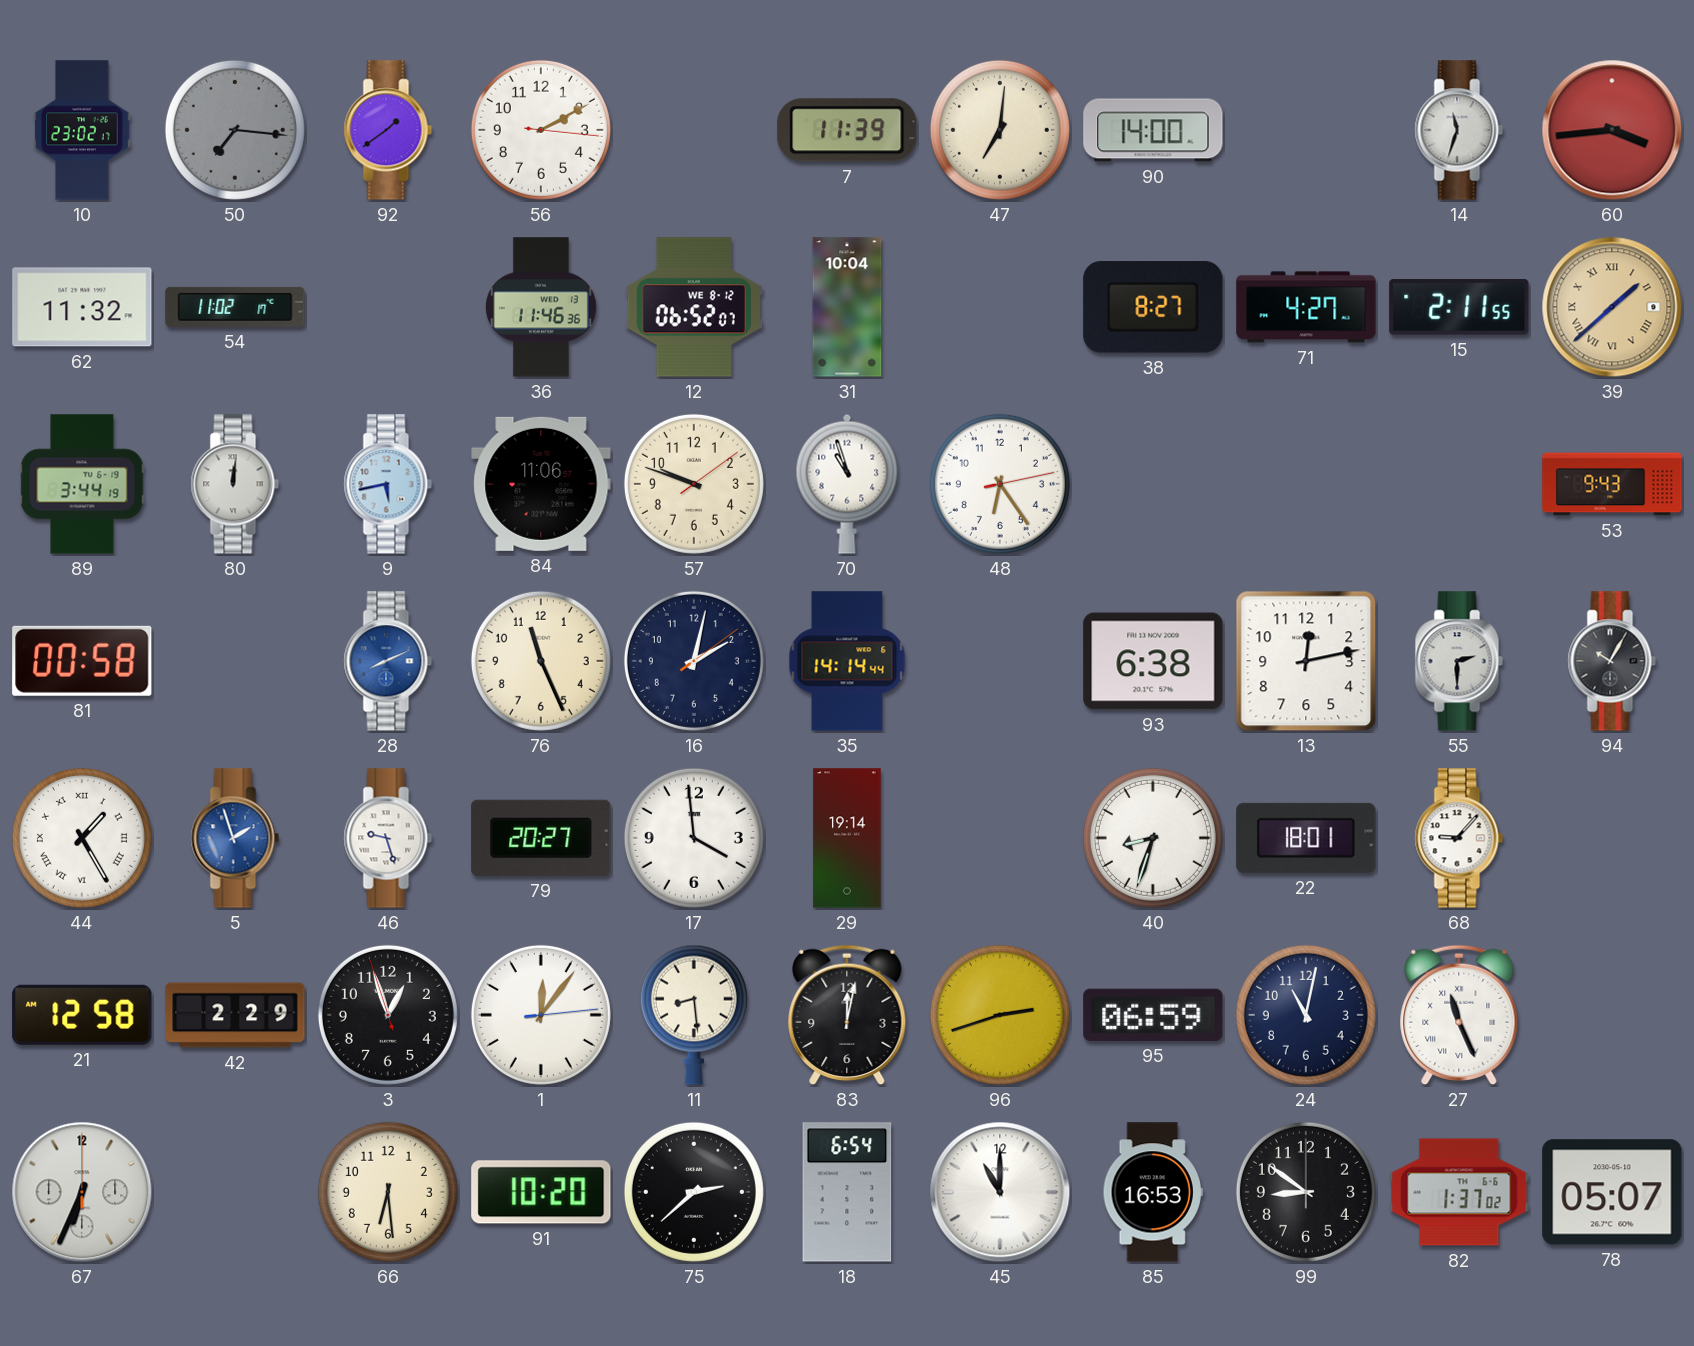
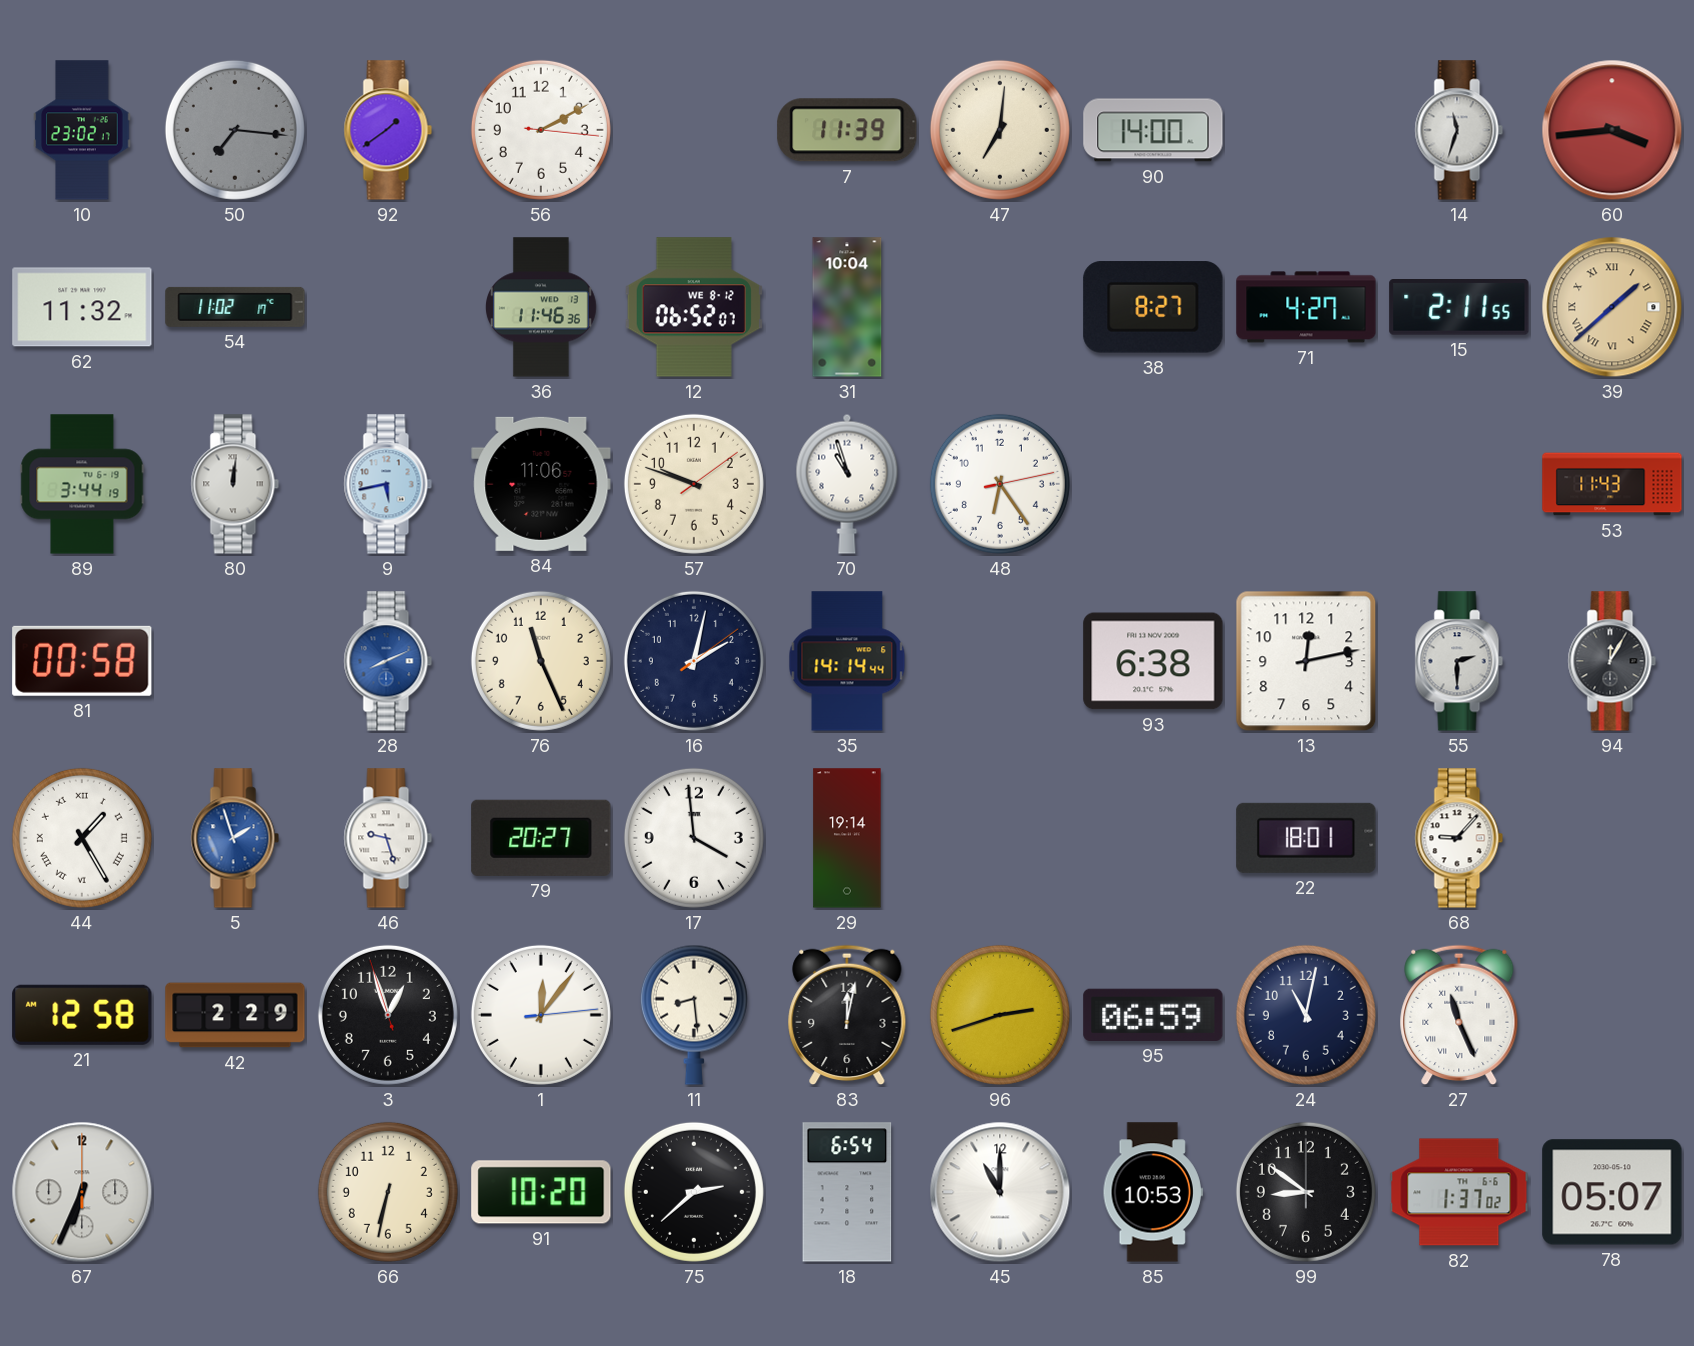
53: 9:43 -> 11:43
94: 10:05 -> 12:05
40: 8:33 -> none
66: 6:29 -> 6:32
85: 16:53 -> 10:53
